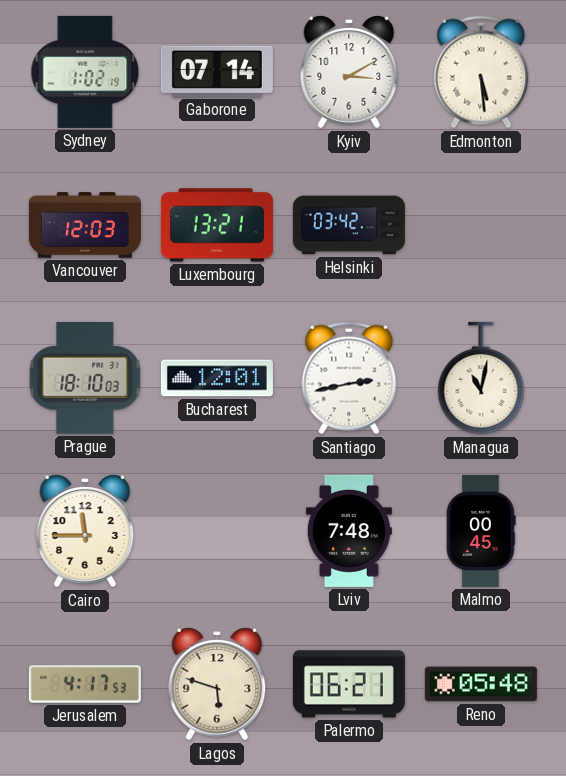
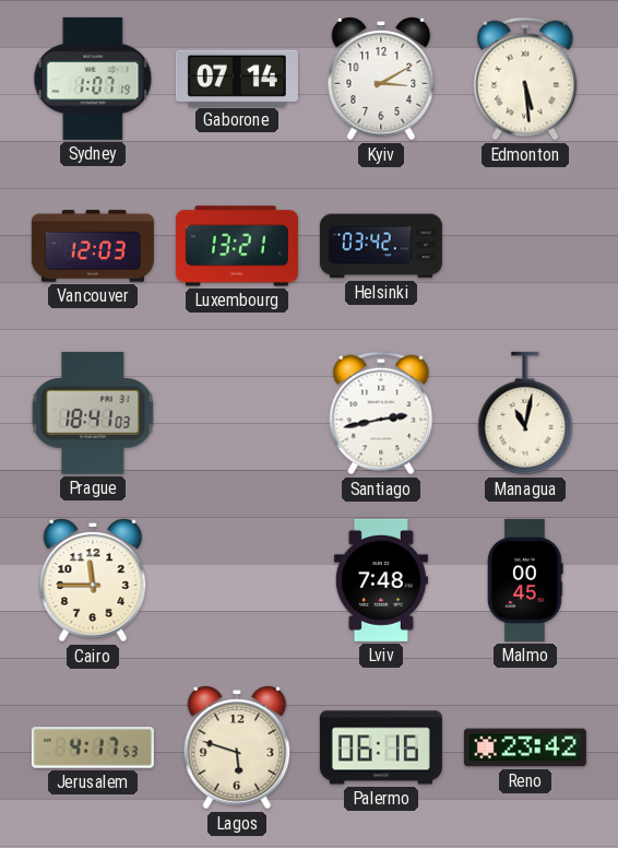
Sydney: 1:02 -> 1:07
Prague: 18:10 -> 18:41
Bucharest: 12:01 -> none
Palermo: 06:21 -> 06:16
Reno: 05:48 -> 23:42
